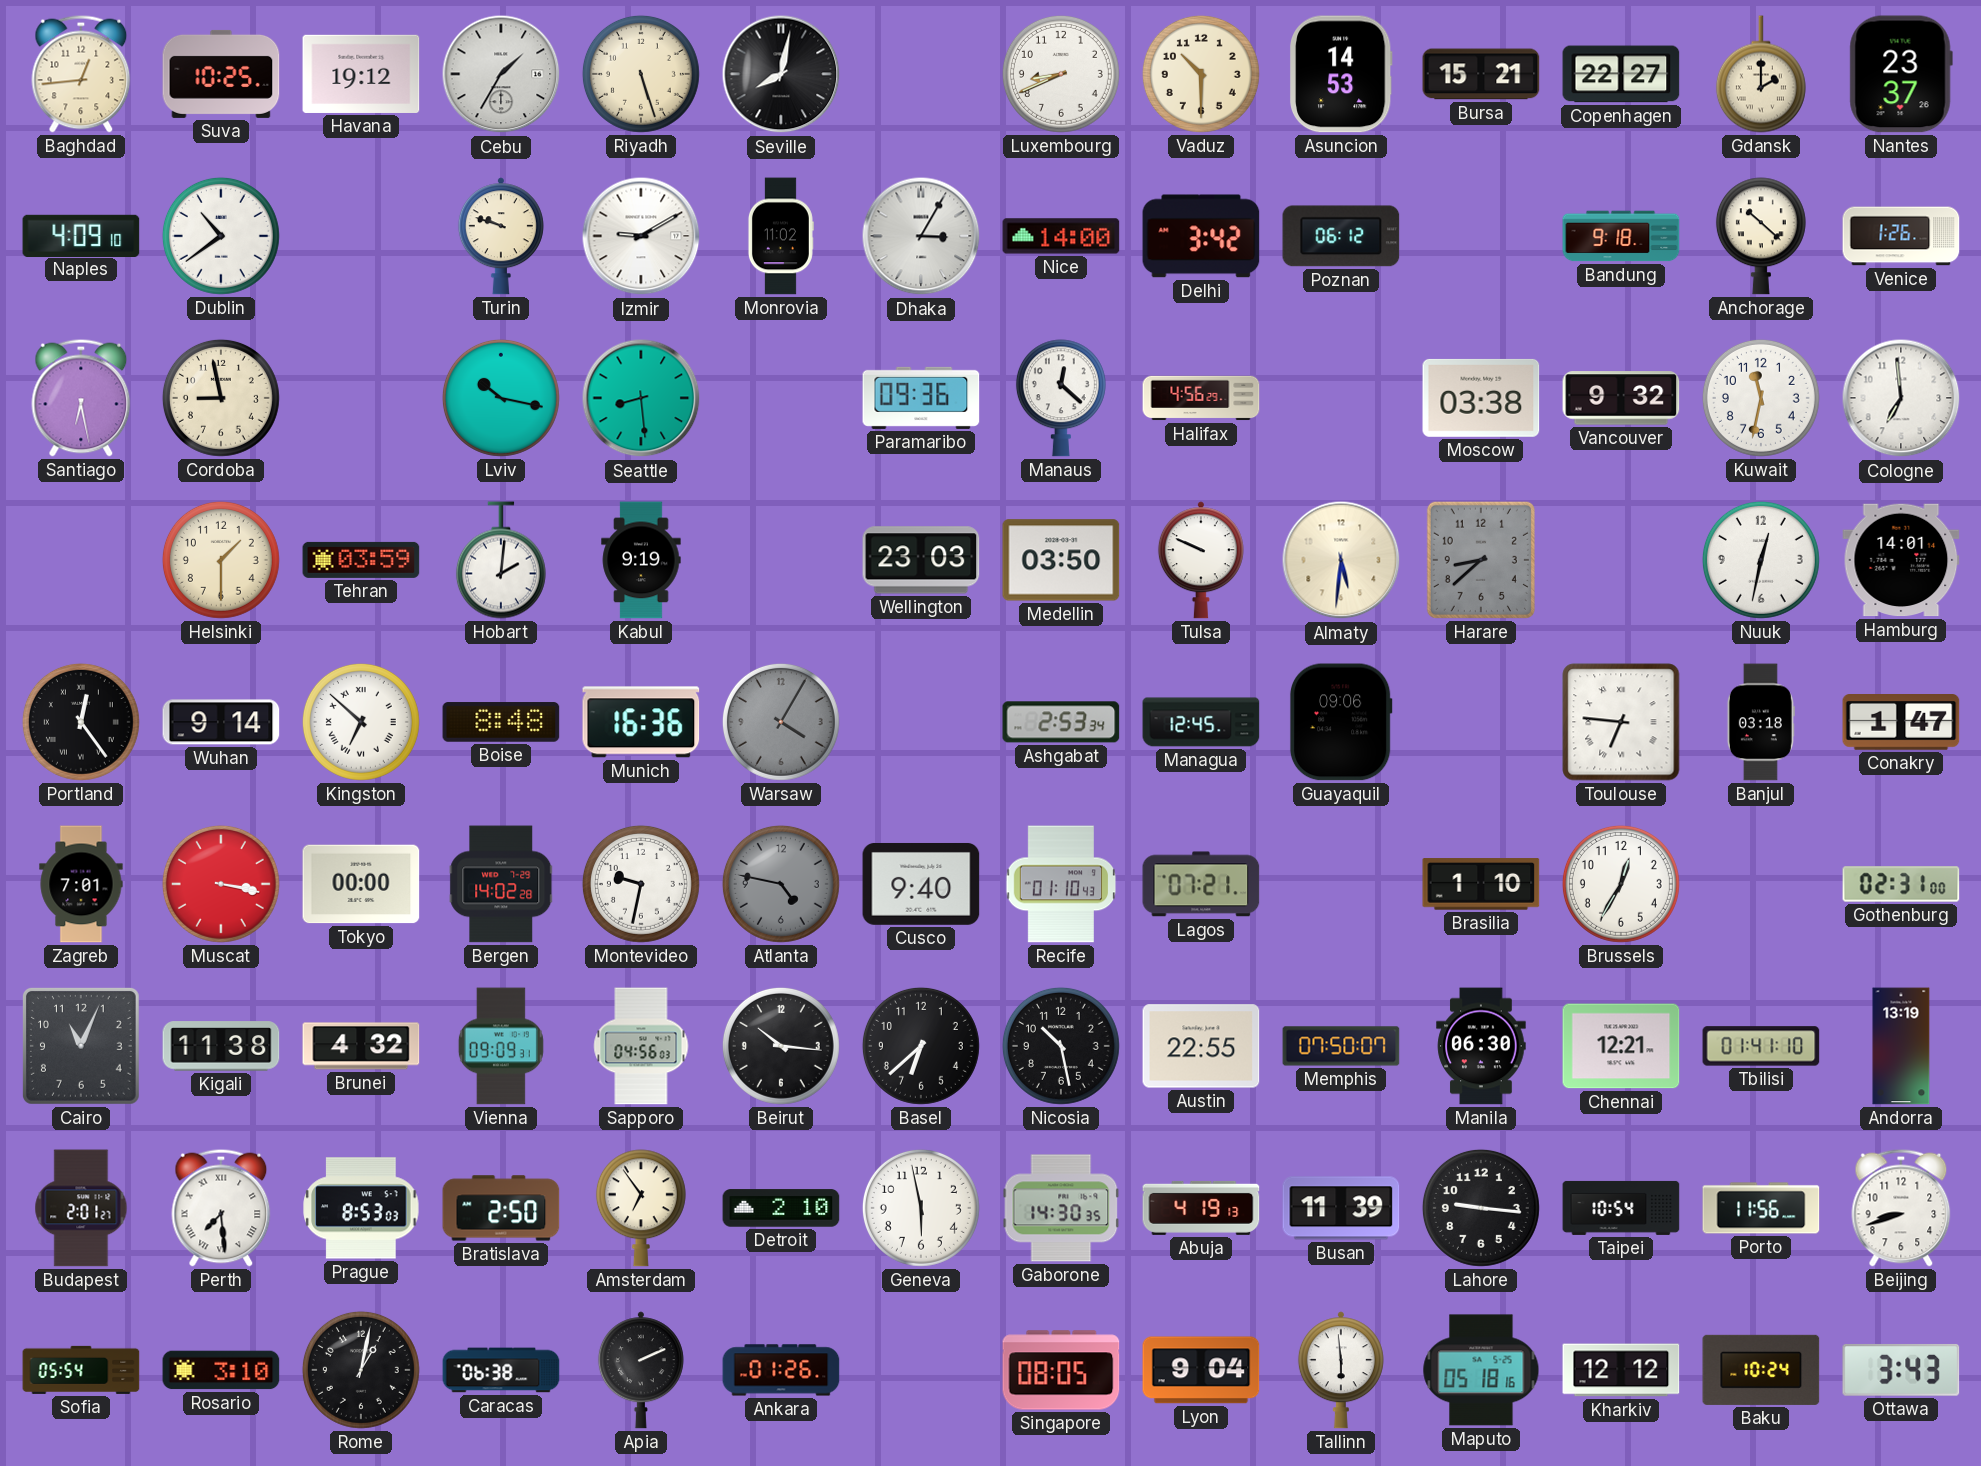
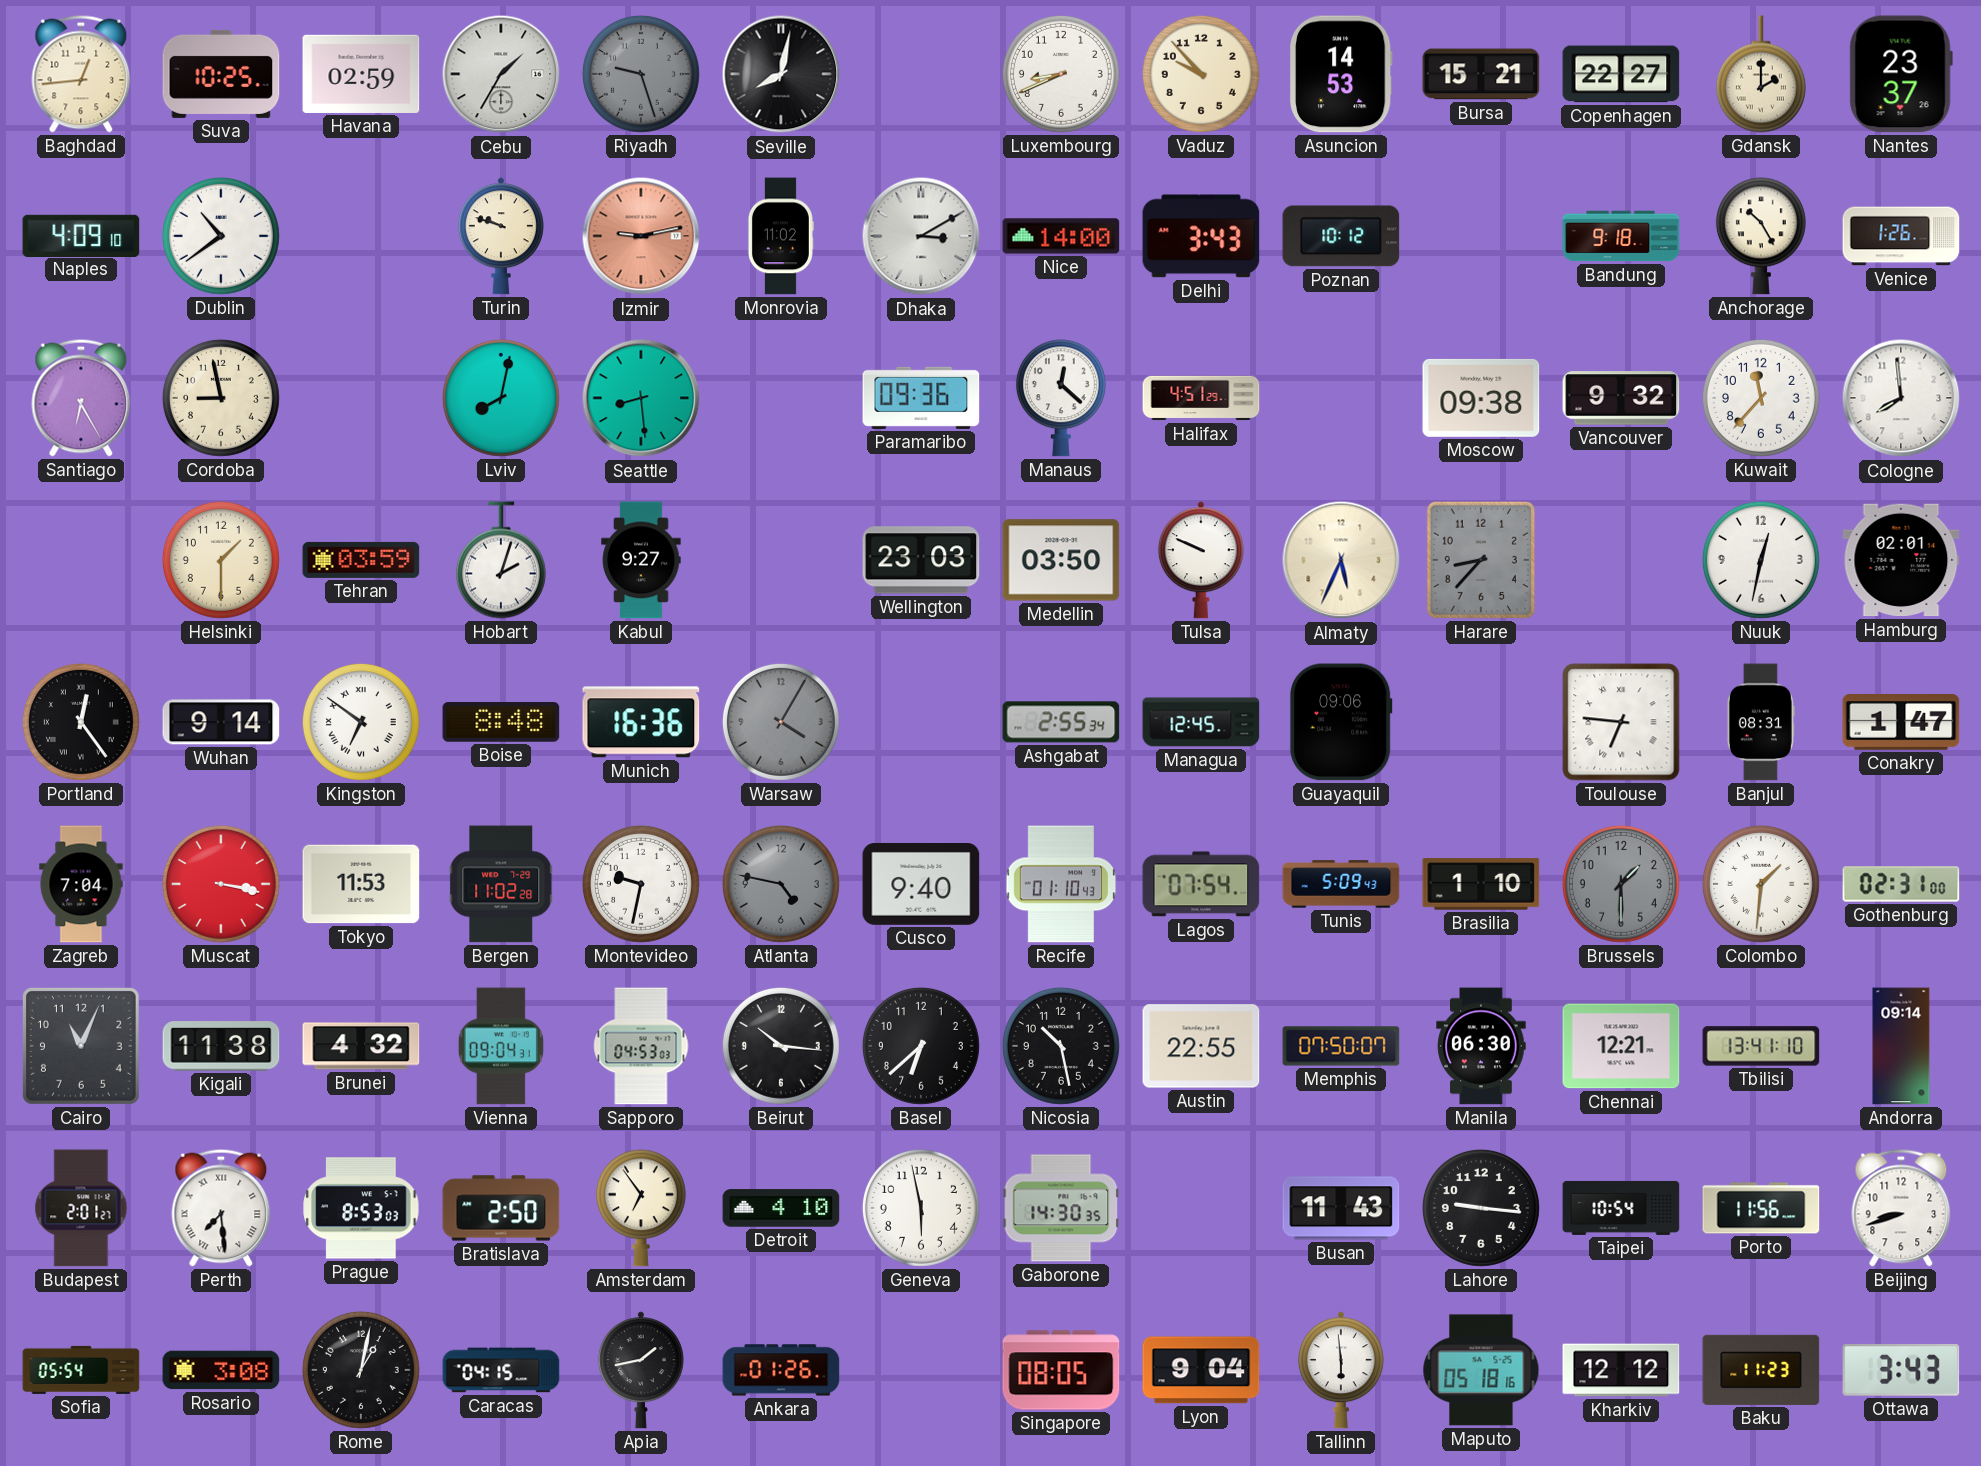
Havana: 19:12 -> 02:59
Riyadh: 5:27 -> 9:27
Riyadh dial: cream -> grey
Vaduz: 10:30 -> 9:53
Izmir: 9:10 -> 9:13
Izmir dial: white -> salmon
Dhaka: 3:05 -> 3:10
Delhi: 3:42 -> 3:43
Poznan: 06:12 -> 10:12
Anchorage: 10:22 -> 10:25
Santiago: 6:28 -> 6:25
Lviv: 10:17 -> 8:02
Halifax: 4:56 -> 4:51
Moscow: 03:38 -> 09:38
Kuwait: 11:32 -> 11:37
Cologne: 6:59 -> 7:59
Hobart: 2:01 -> 2:03
Kabul: 9:19 -> 9:27
Almaty: 5:31 -> 5:34
Harare: 8:38 -> 8:37
Hamburg: 14:01 -> 02:01
Kingston: 6:52 -> 6:51
Ashgabat: 2:53 -> 2:55
Banjul: 03:18 -> 08:31
Zagreb: 7:01 -> 7:04
Tokyo: 00:00 -> 11:53
Bergen: 14:02 -> 11:02
Lagos: 07:21 -> 07:54
Tunis: none -> 5:09
Brussels: 12:35 -> 1:30
Brussels dial: white -> grey
Colombo: none -> 1:31
Vienna: 09:09 -> 09:04
Sapporo: 04:56 -> 04:53
Tbilisi: 01:41 -> 13:41
Andorra: 13:19 -> 09:14
Detroit: 2:10 -> 4:10
Abuja: 4:19 -> none
Busan: 11:39 -> 11:43
Rosario: 3:10 -> 3:08
Caracas: 06:38 -> 04:15
Apia: 2:11 -> 1:43
Baku: 10:24 -> 11:23
